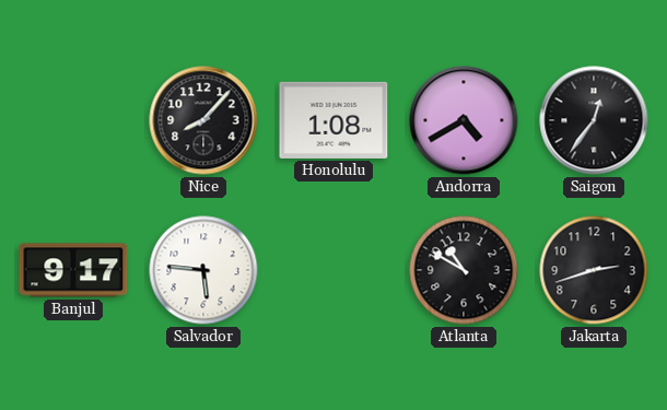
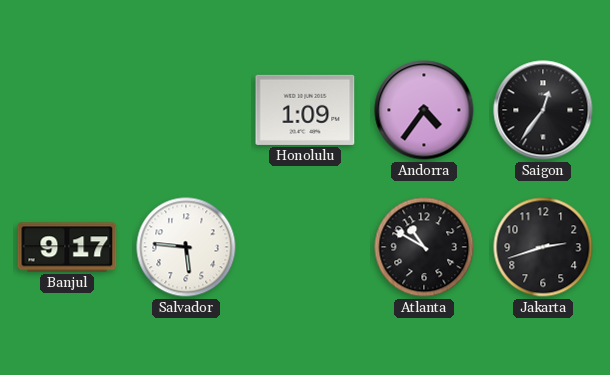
Nice: 8:07 -> none
Honolulu: 1:08 -> 1:09
Andorra: 4:40 -> 4:36
